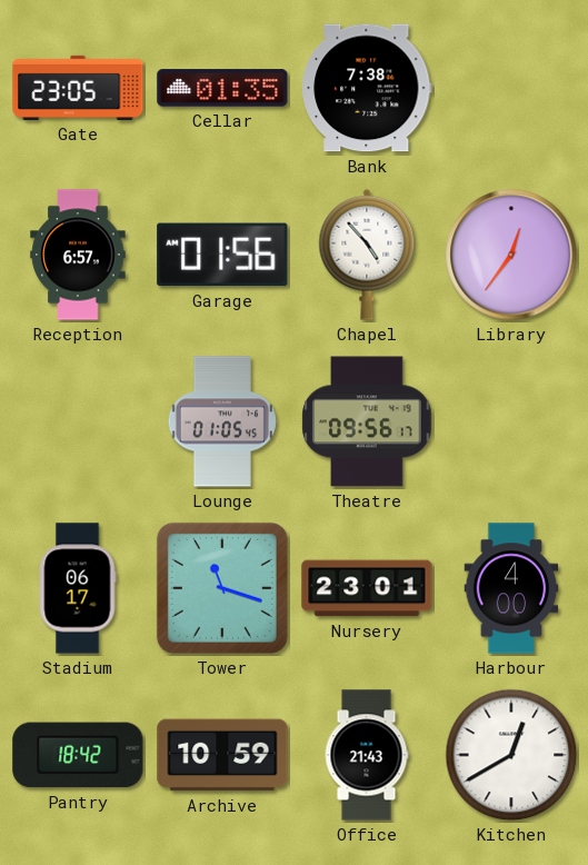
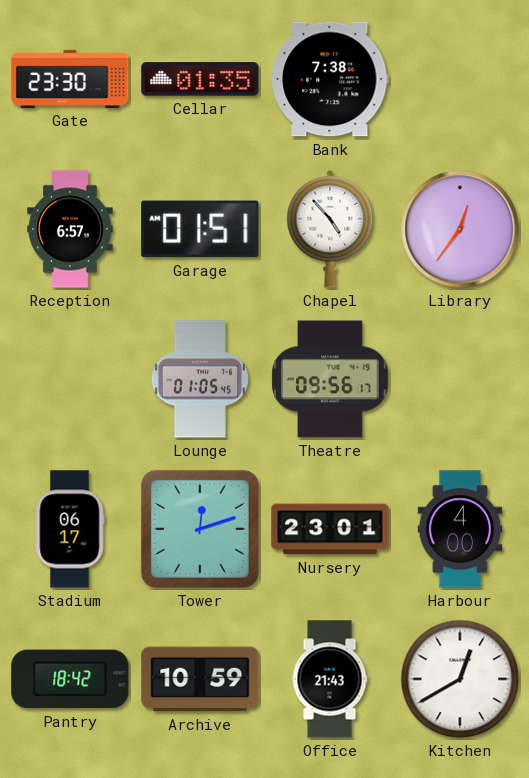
Gate: 23:05 -> 23:30
Garage: 01:56 -> 01:51
Tower: 11:18 -> 12:12
